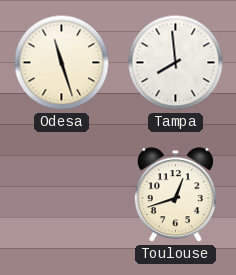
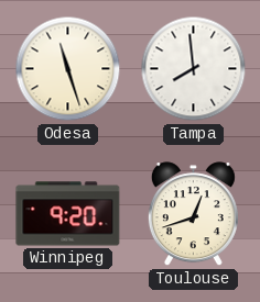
Winnipeg: none -> 9:20
